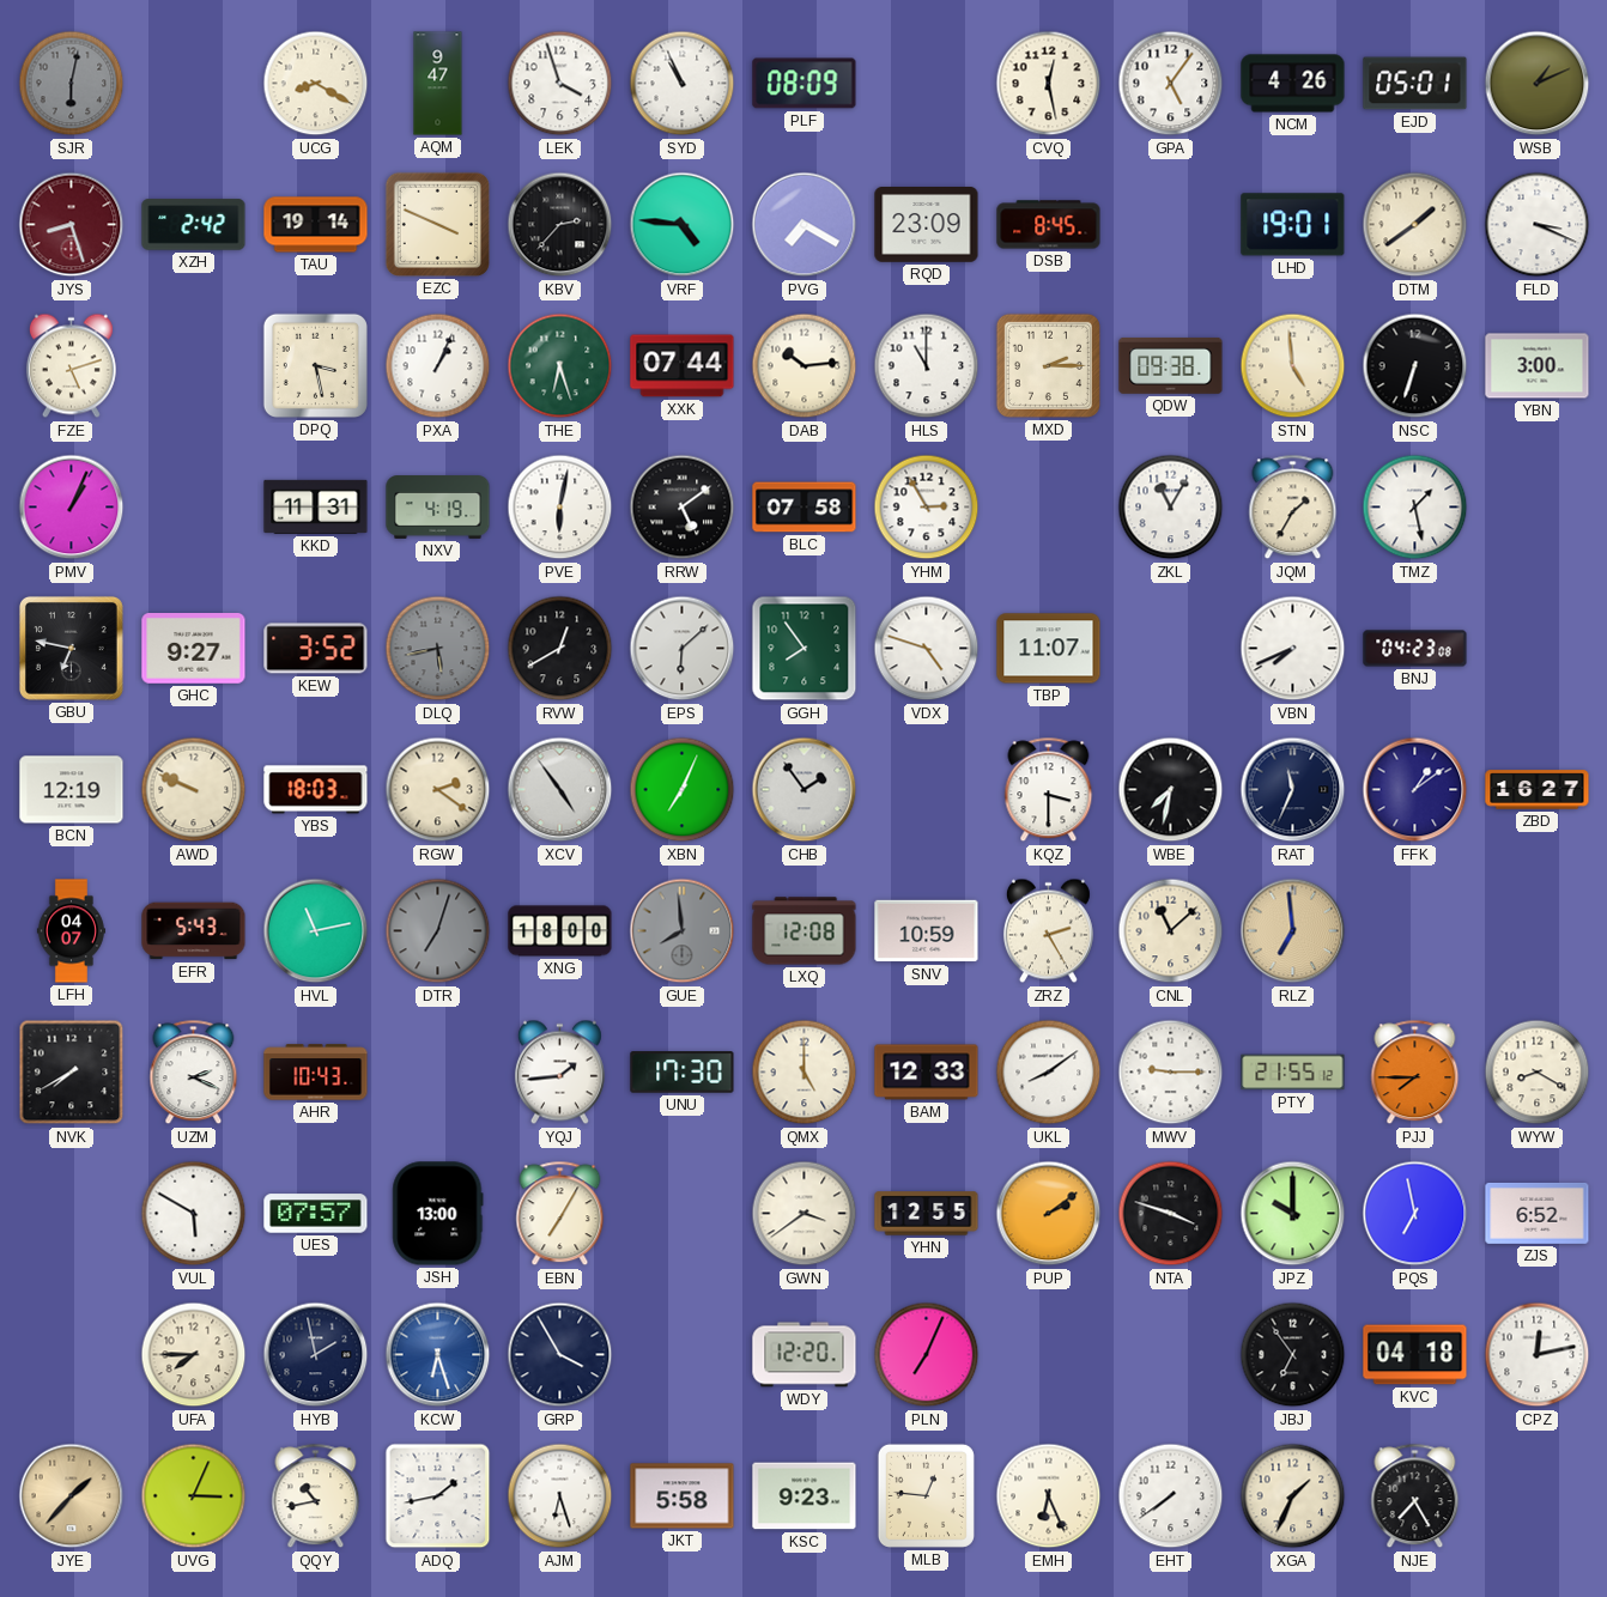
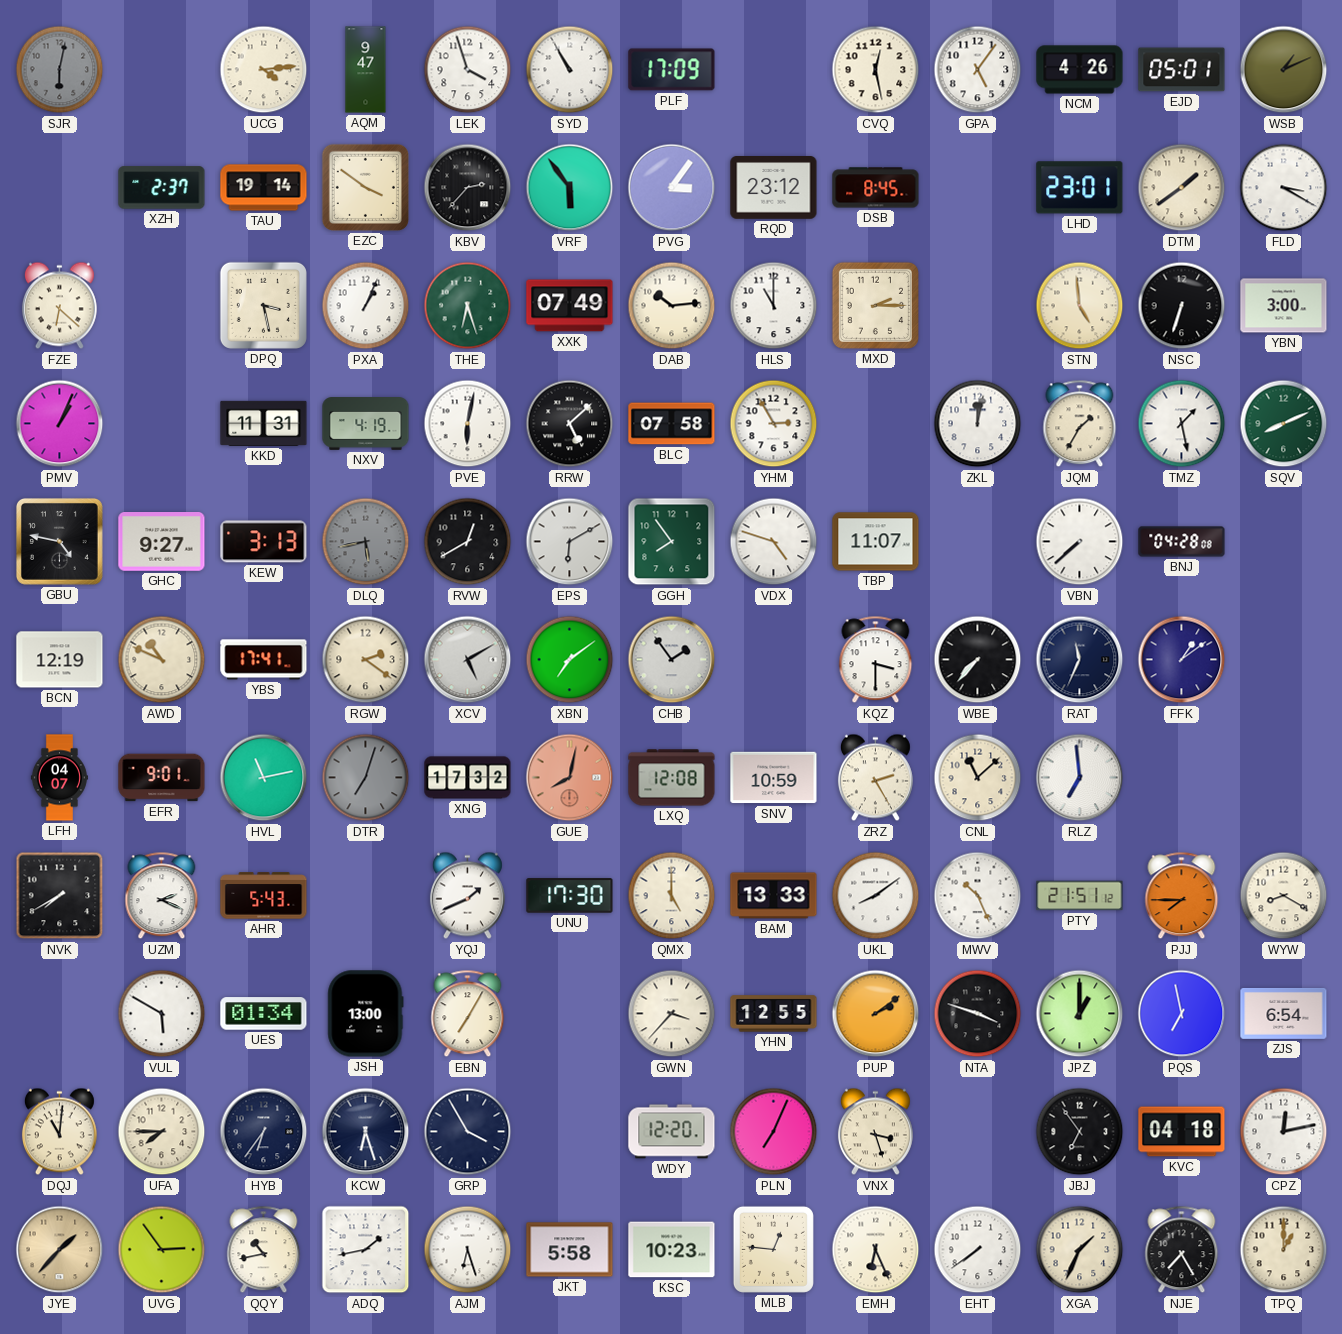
UCG: 8:20 -> 4:14
SYD: 10:56 -> 10:55
PLF: 08:09 -> 17:09
JYS: 8:27 -> none
XZH: 2:42 -> 2:37
EZC: 3:49 -> 3:51
VRF: 4:46 -> 5:54
PVG: 7:20 -> 3:06
RQD: 23:09 -> 23:12
LHD: 19:01 -> 23:01
FLD: 3:19 -> 3:20
FZE: 5:12 -> 6:22
XXK: 07:44 -> 07:49
QDW: 09:38 -> none
RRW: 5:09 -> 5:08
ZKL: 11:05 -> 12:02
SQV: none -> 8:11
GBU: 6:47 -> 4:47
KEW: 3:52 -> 3:13
EPS: 6:08 -> 6:10
VBN: 7:41 -> 7:38
BNJ: 04:23 -> 04:28
AWD: 9:49 -> 10:49
YBS: 18:03 -> 17:41
XCV: 4:54 -> 5:10
XBN: 7:04 -> 7:09
WBE: 7:32 -> 7:37
ZBD: 16:27 -> none
EFR: 5:43 -> 9:01
XNG: 18:00 -> 17:32
GUE: 7:59 -> 8:02
GUE dial: grey -> salmon
RLZ dial: champagne -> white
AHR: 10:43 -> 5:43
YQJ: 1:44 -> 1:41
BAM: 12:33 -> 13:33
MWV: 9:15 -> 10:26
PTY: 21:55 -> 21:51
UES: 07:57 -> 01:34
GWN: 3:39 -> 3:37
JPZ: 10:00 -> 1:00
ZJS: 6:52 -> 6:54
DQJ: none -> 11:01
HYB: 1:58 -> 6:36
KCW dial: blue -> navy
VNX: none -> 3:27
UVG: 3:04 -> 2:54
KSC: 9:23 -> 10:23
TPQ: none -> 1:00
